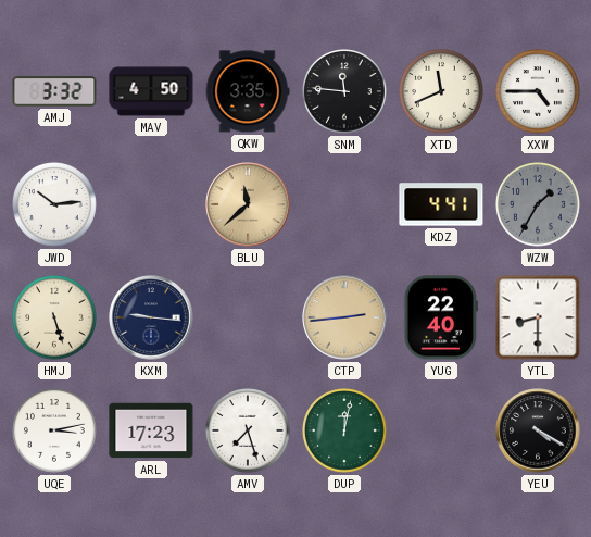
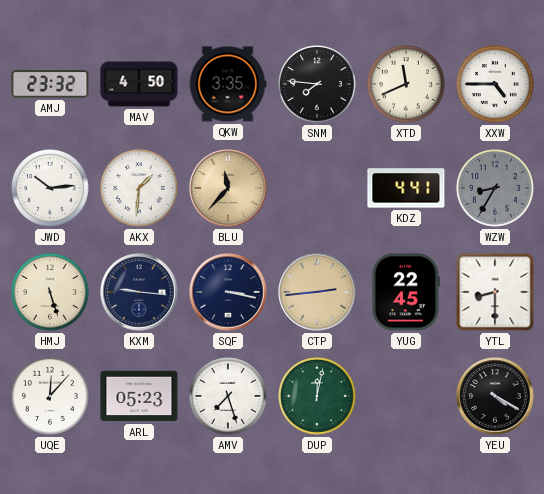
AMJ: 3:32 -> 23:32
SNM: 11:46 -> 7:46
AKX: none -> 1:31
BLU: 11:38 -> 11:37
WZW: 1:35 -> 8:35
SQF: none -> 3:17
YUG: 22:40 -> 22:45
UQE: 3:13 -> 12:07
ARL: 17:23 -> 05:23
